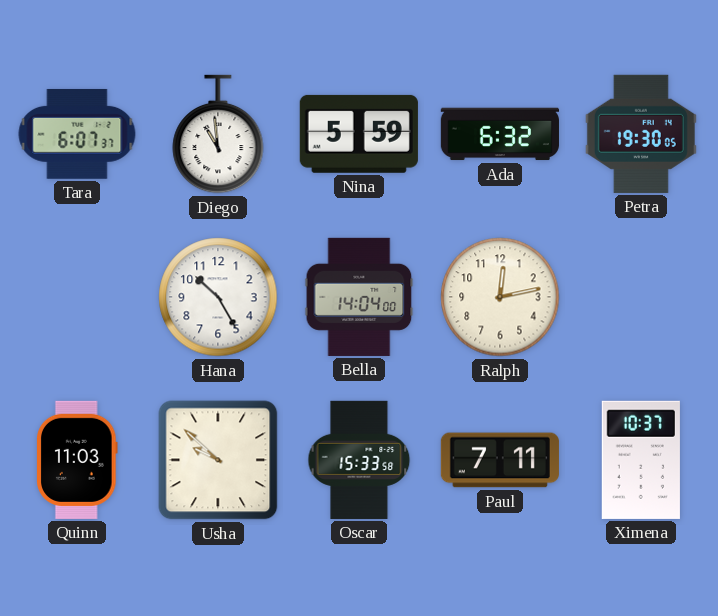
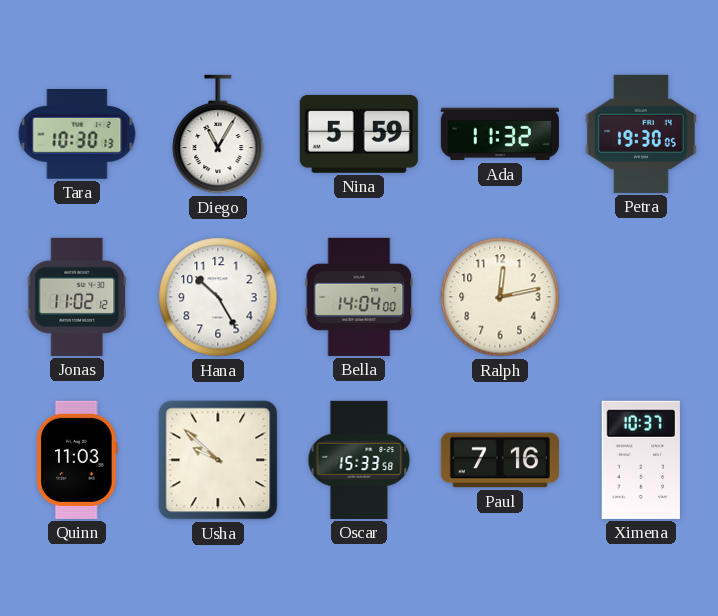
Tara: 6:07 -> 10:30
Diego: 10:59 -> 11:05
Ada: 6:32 -> 11:32
Jonas: none -> 11:02
Paul: 7:11 -> 7:16
